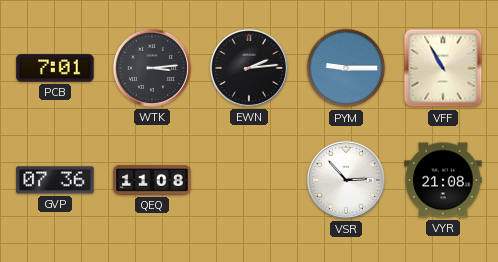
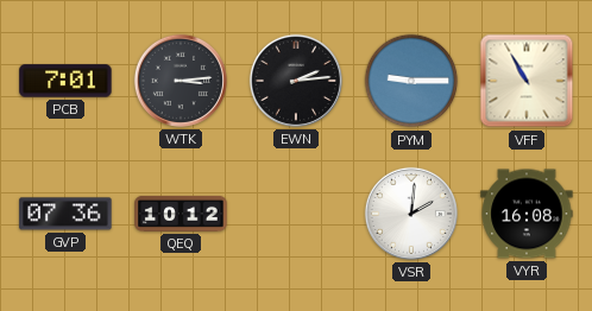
QEQ: 11:08 -> 10:12
VSR: 2:53 -> 2:01
VYR: 21:08 -> 16:08
